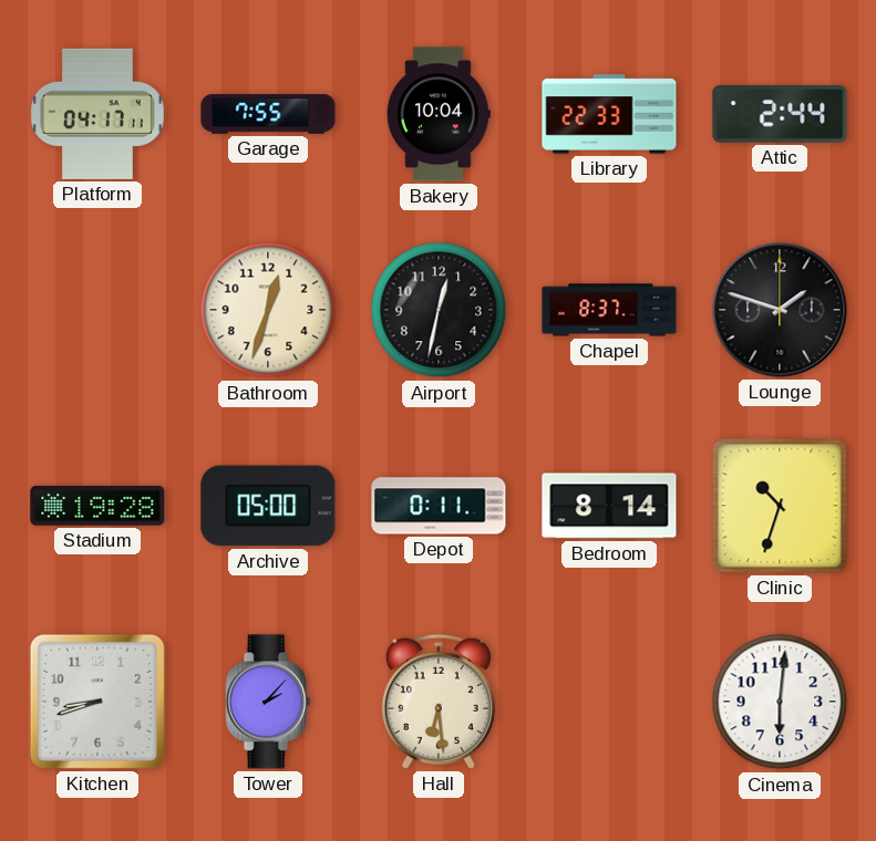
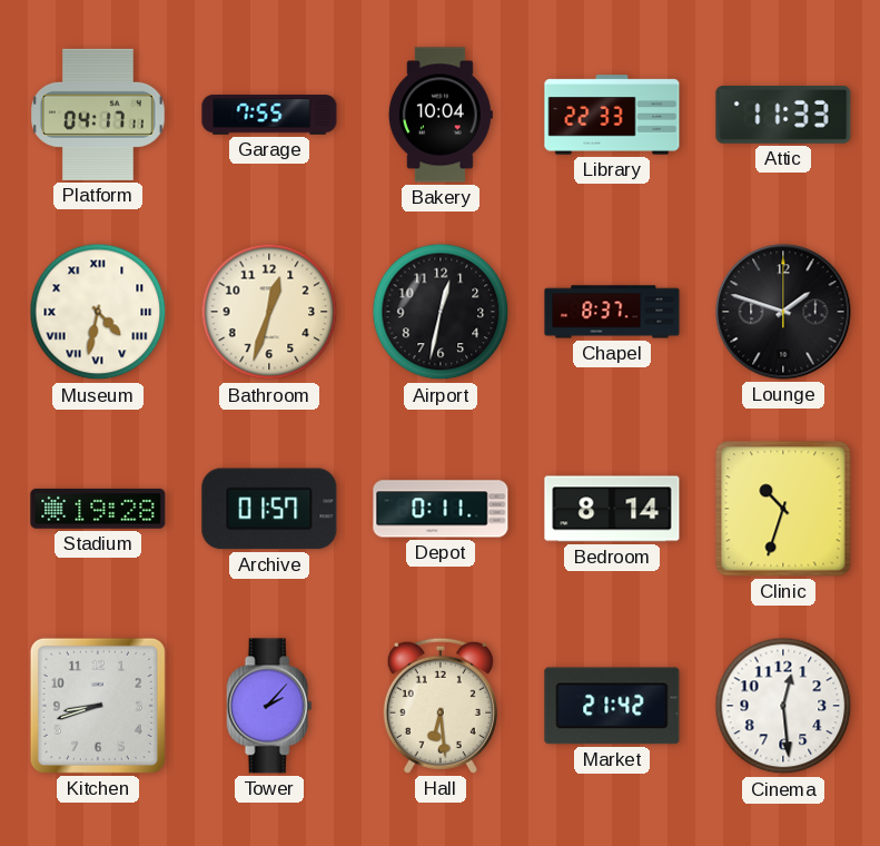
Attic: 2:44 -> 11:33
Museum: none -> 4:32
Archive: 05:00 -> 01:57
Market: none -> 21:42
Cinema: 6:01 -> 12:29
